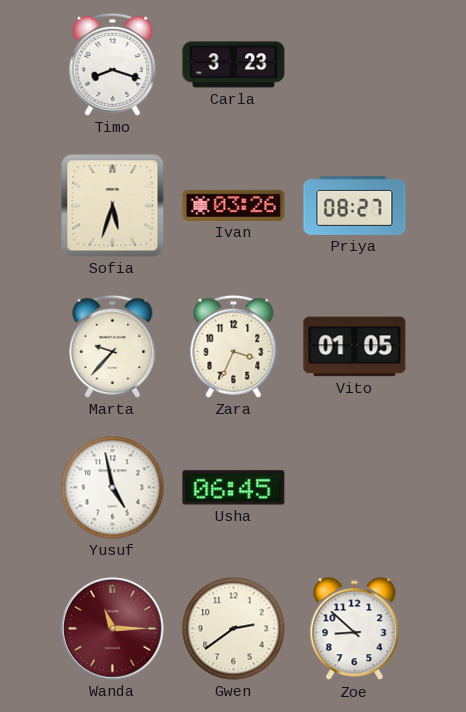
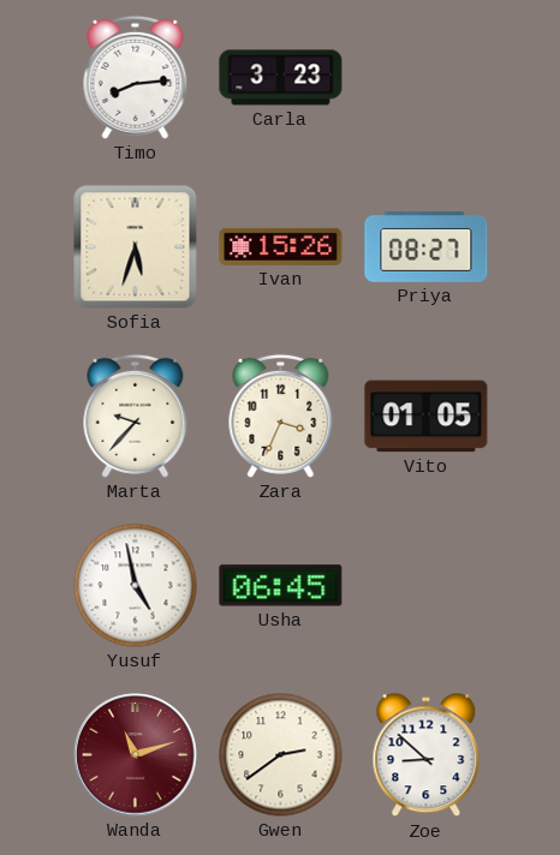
Timo: 8:18 -> 8:14
Ivan: 03:26 -> 15:26
Wanda: 11:15 -> 11:12
